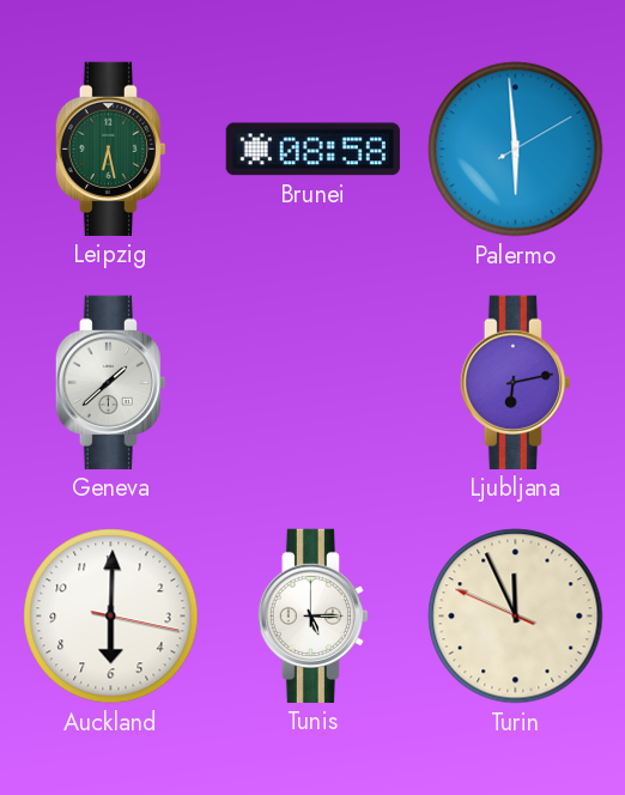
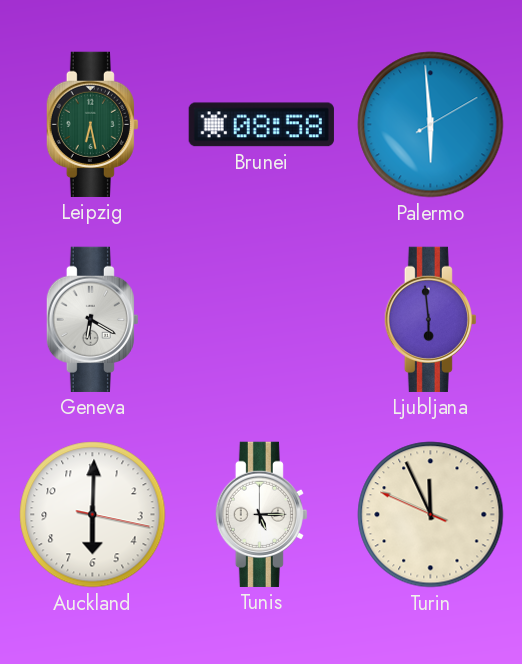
Geneva: 1:38 -> 6:20
Ljubljana: 6:13 -> 5:59
